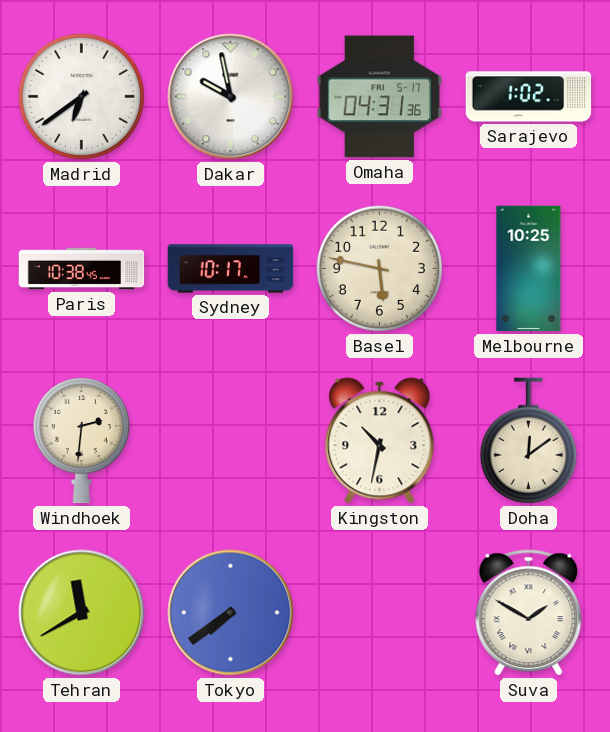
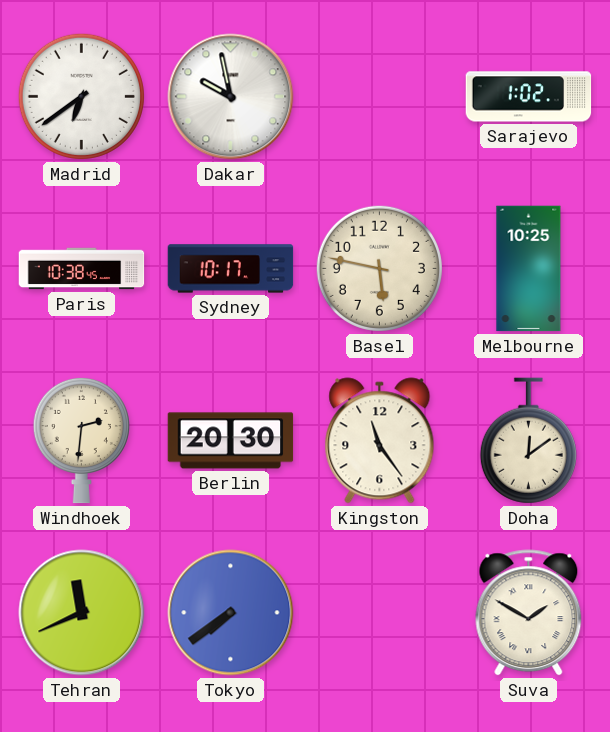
Omaha: 04:31 -> none
Berlin: none -> 20:30
Kingston: 10:32 -> 11:24
Tehran: 11:40 -> 11:41
